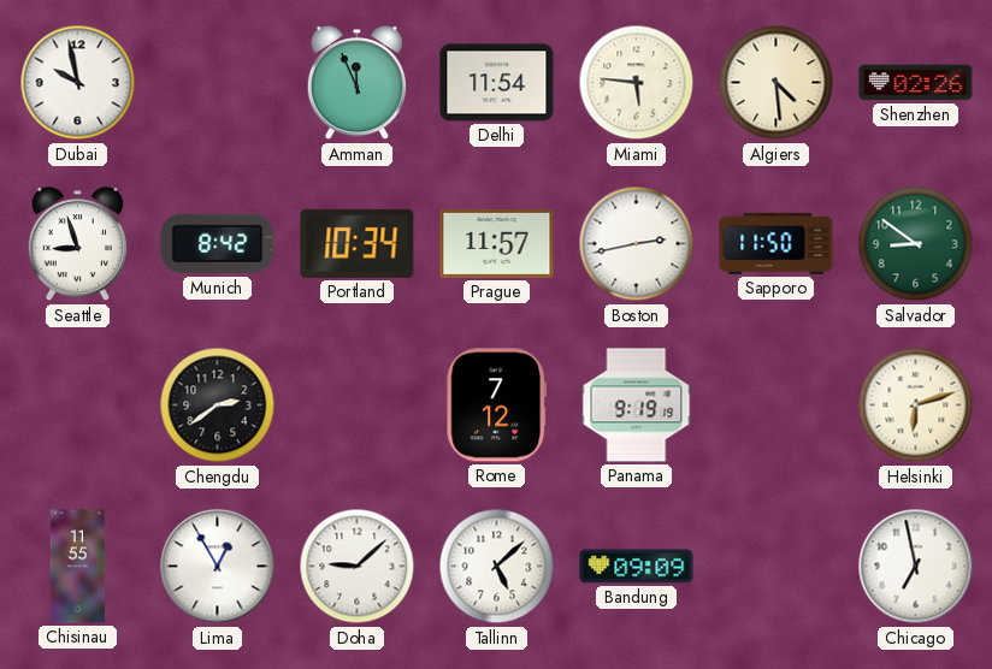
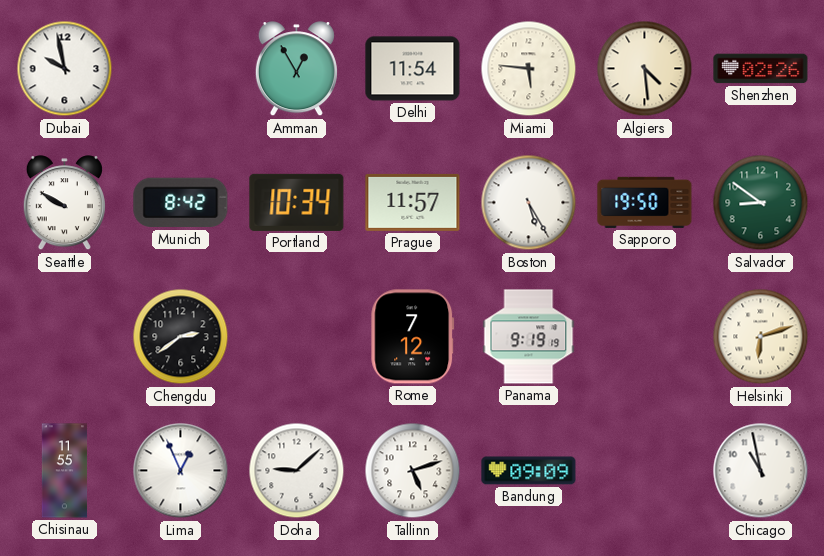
Amman: 11:56 -> 12:55
Seattle: 8:57 -> 9:50
Boston: 2:43 -> 5:25
Sapporo: 11:50 -> 19:50
Lima: 12:55 -> 12:56
Tallinn: 5:08 -> 5:12
Chicago: 6:58 -> 10:58
